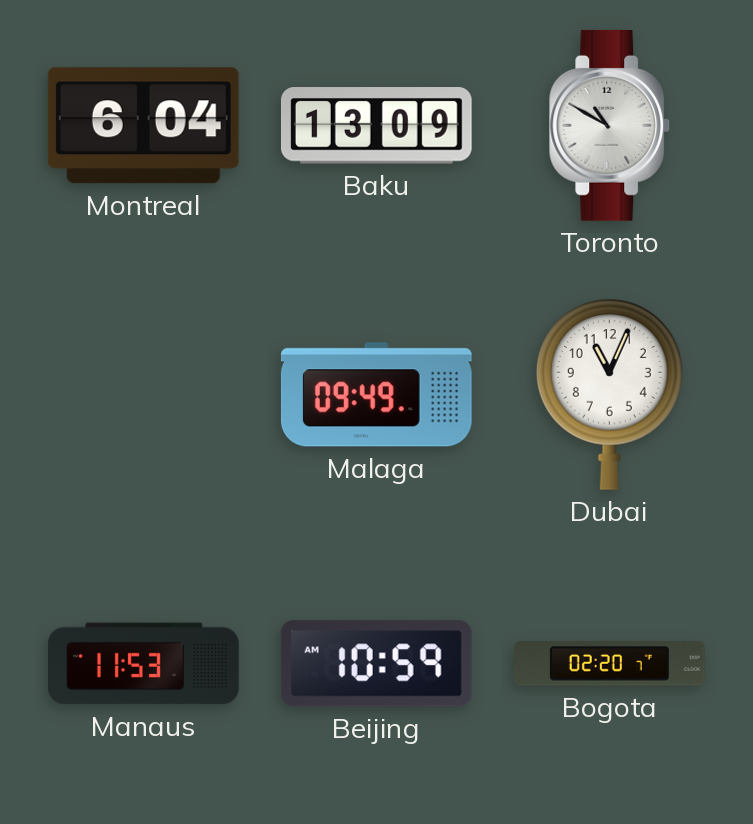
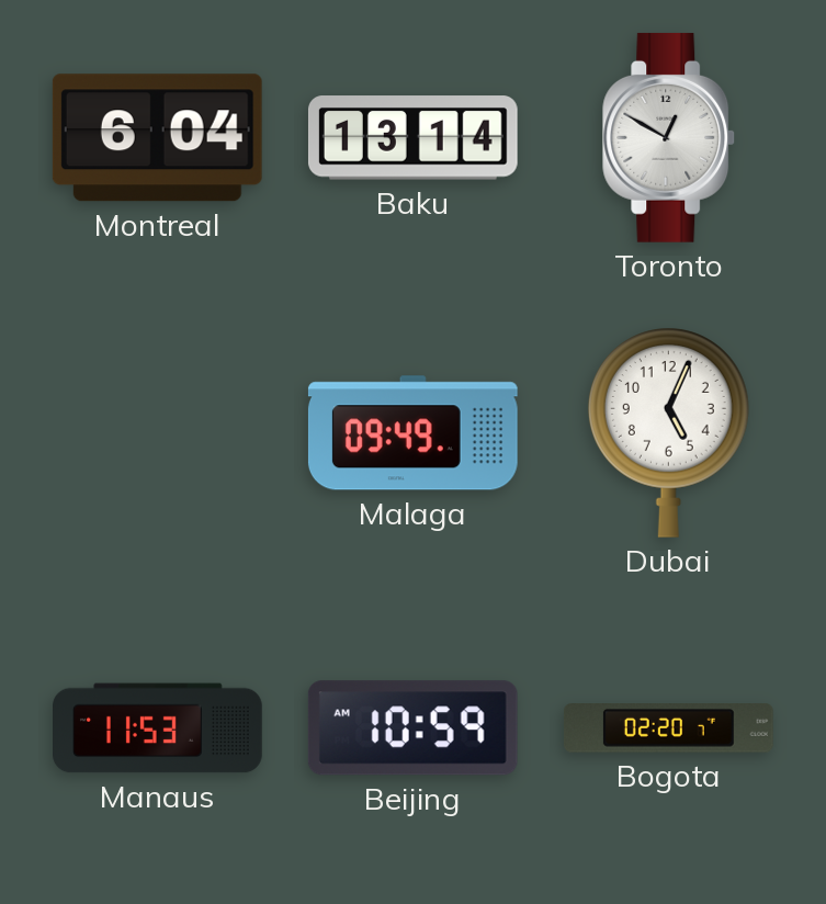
Baku: 13:09 -> 13:14
Toronto: 10:50 -> 12:50
Dubai: 11:04 -> 5:04
